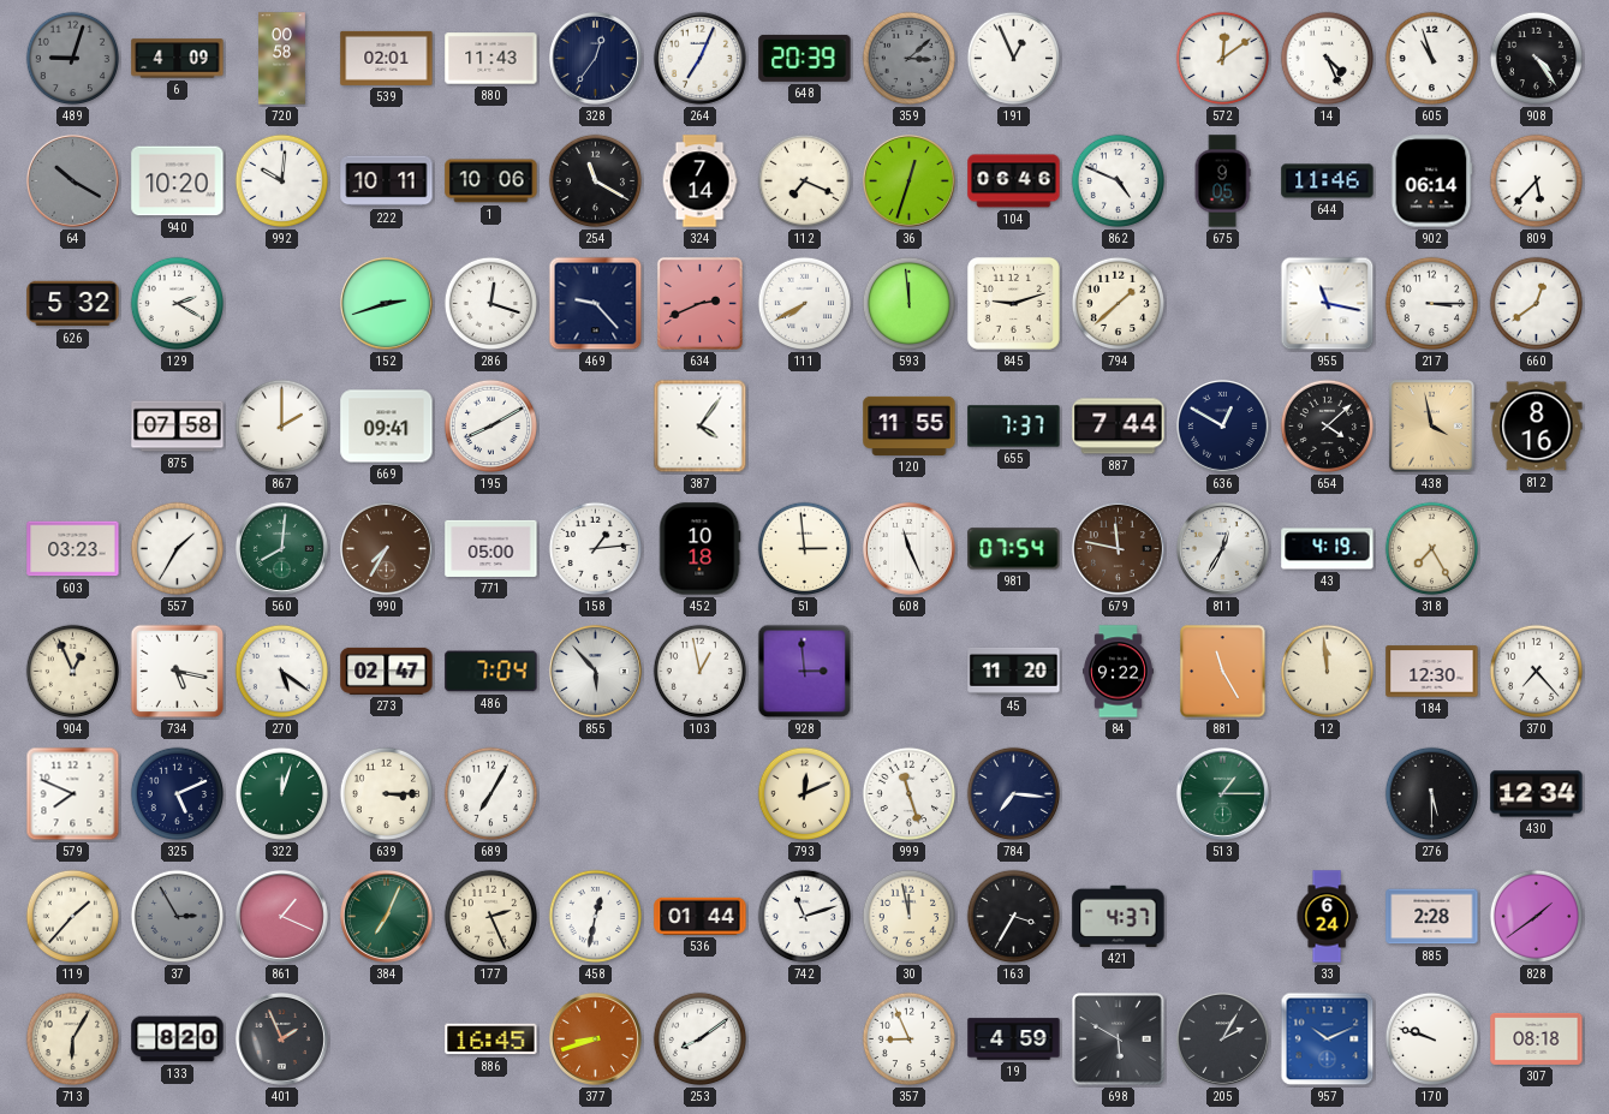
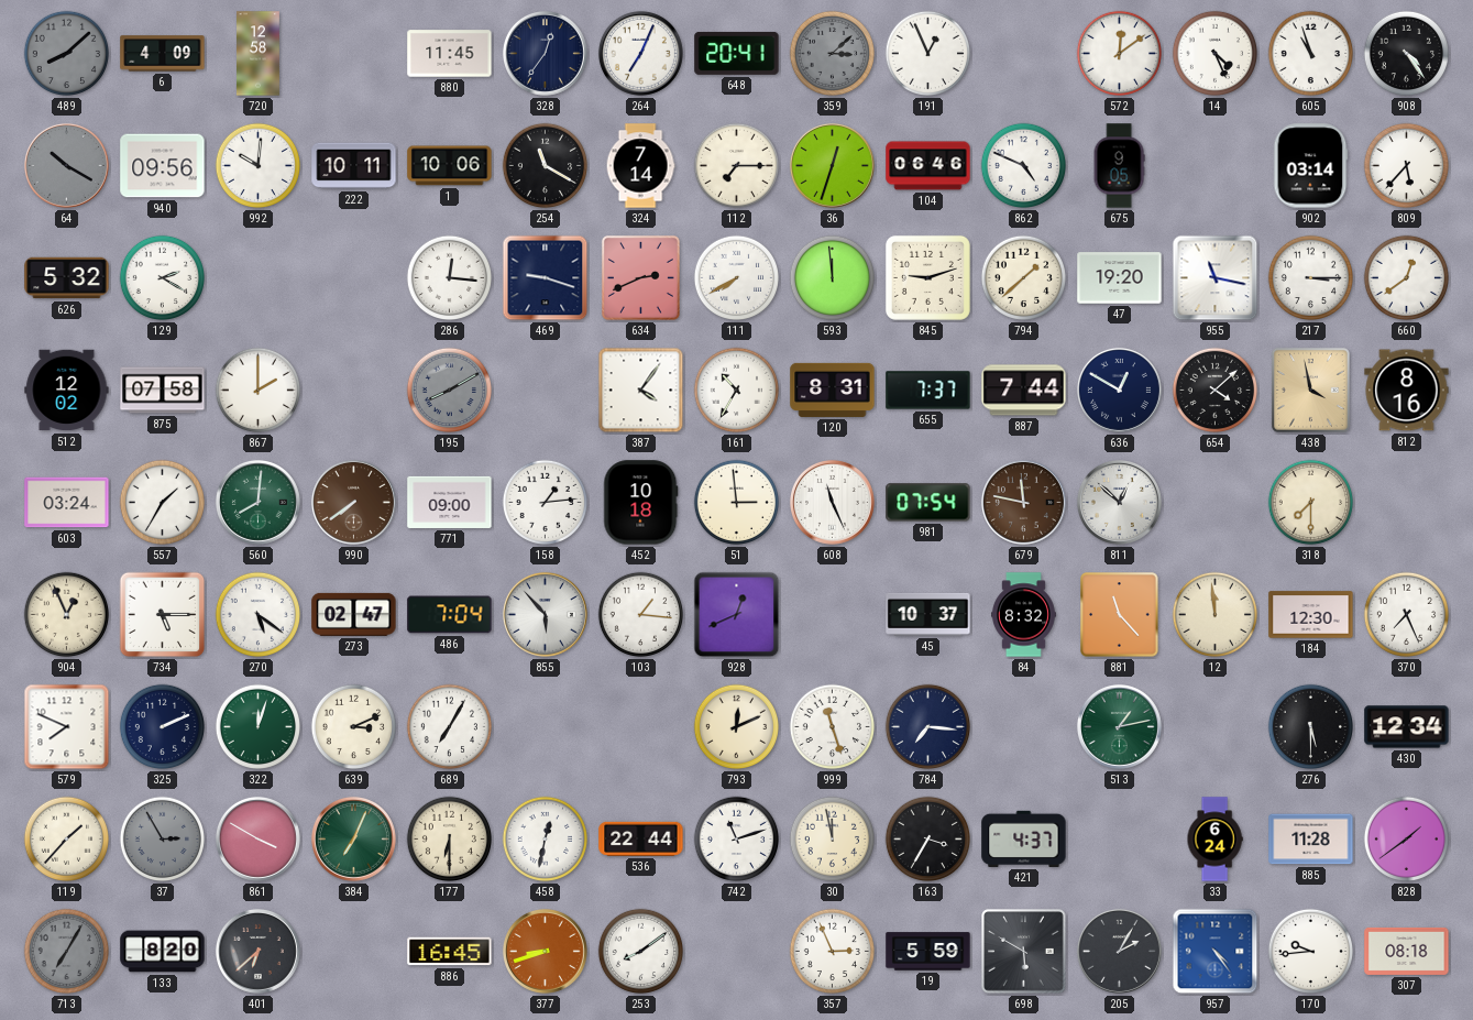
489: 9:03 -> 8:08
720: 00:58 -> 12:58
539: 02:01 -> none
880: 11:43 -> 11:45
648: 20:39 -> 20:41
940: 10:20 -> 09:56
112: 7:19 -> 7:15
644: 11:46 -> none
902: 06:14 -> 03:14
152: 2:42 -> none
286: 12:18 -> 12:16
469: 9:23 -> 9:18
47: none -> 19:20
512: none -> 12:02
669: 09:41 -> none
195 dial: white -> grey
161: none -> 10:35
120: 11:55 -> 8:31
603: 03:23 -> 03:24
990: 7:35 -> 7:39
771: 05:00 -> 09:00
811: 12:35 -> 12:52
43: 4:19 -> none
318: 7:25 -> 7:30
734: 5:17 -> 5:15
103: 12:58 -> 1:16
928: 2:59 -> 12:41
45: 11:20 -> 10:37
84: 9:22 -> 8:32
881: 11:25 -> 11:23
370: 7:23 -> 7:26
325: 5:11 -> 2:11
639: 3:15 -> 3:11
513: 1:15 -> 1:13
861: 1:19 -> 3:50
177: 2:26 -> 6:30
536: 01:44 -> 22:44
885: 2:28 -> 11:28
713: 6:05 -> 7:05
713 dial: cream -> grey
401: 1:56 -> 6:38
357: 8:56 -> 2:56
19: 4:59 -> 5:59
957: 10:11 -> 4:24
170: 9:48 -> 9:44
